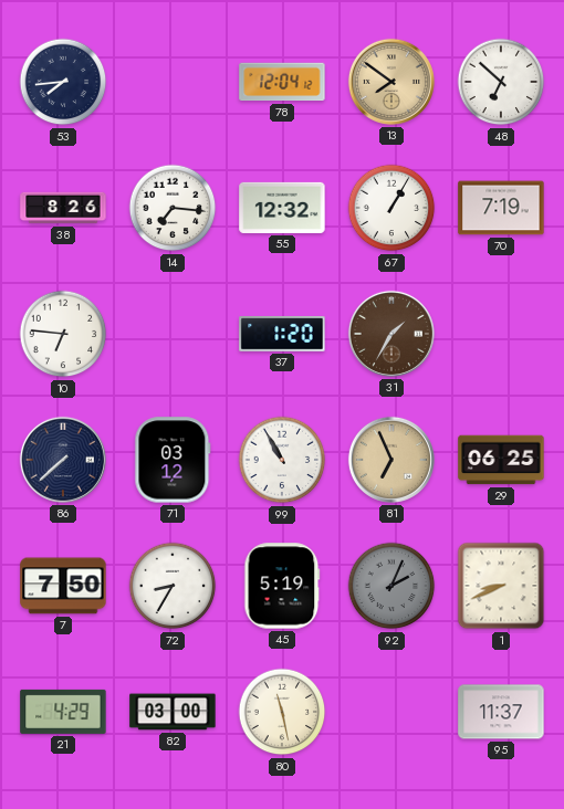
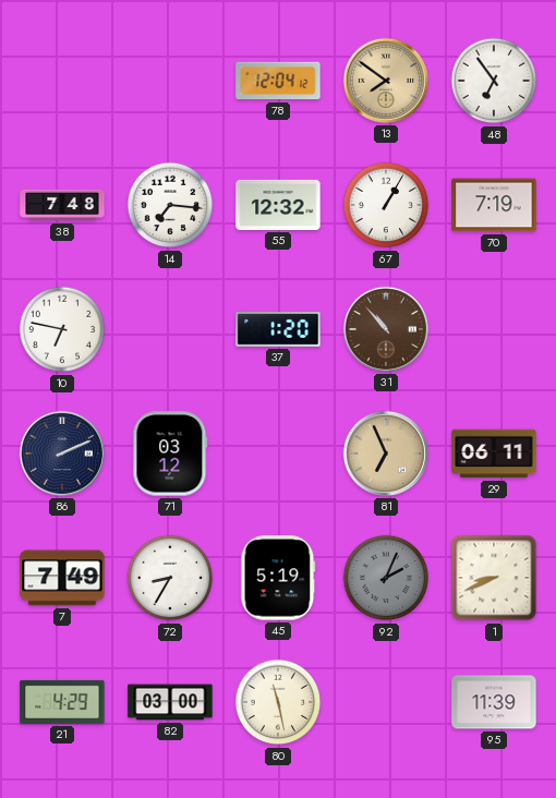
53: 7:44 -> none
48: 6:52 -> 6:54
38: 8:26 -> 7:48
10: 6:46 -> 6:47
31: 1:35 -> 10:53
86: 7:38 -> 2:11
99: 10:55 -> none
29: 06:25 -> 06:11
7: 7:50 -> 7:49
95: 11:37 -> 11:39
